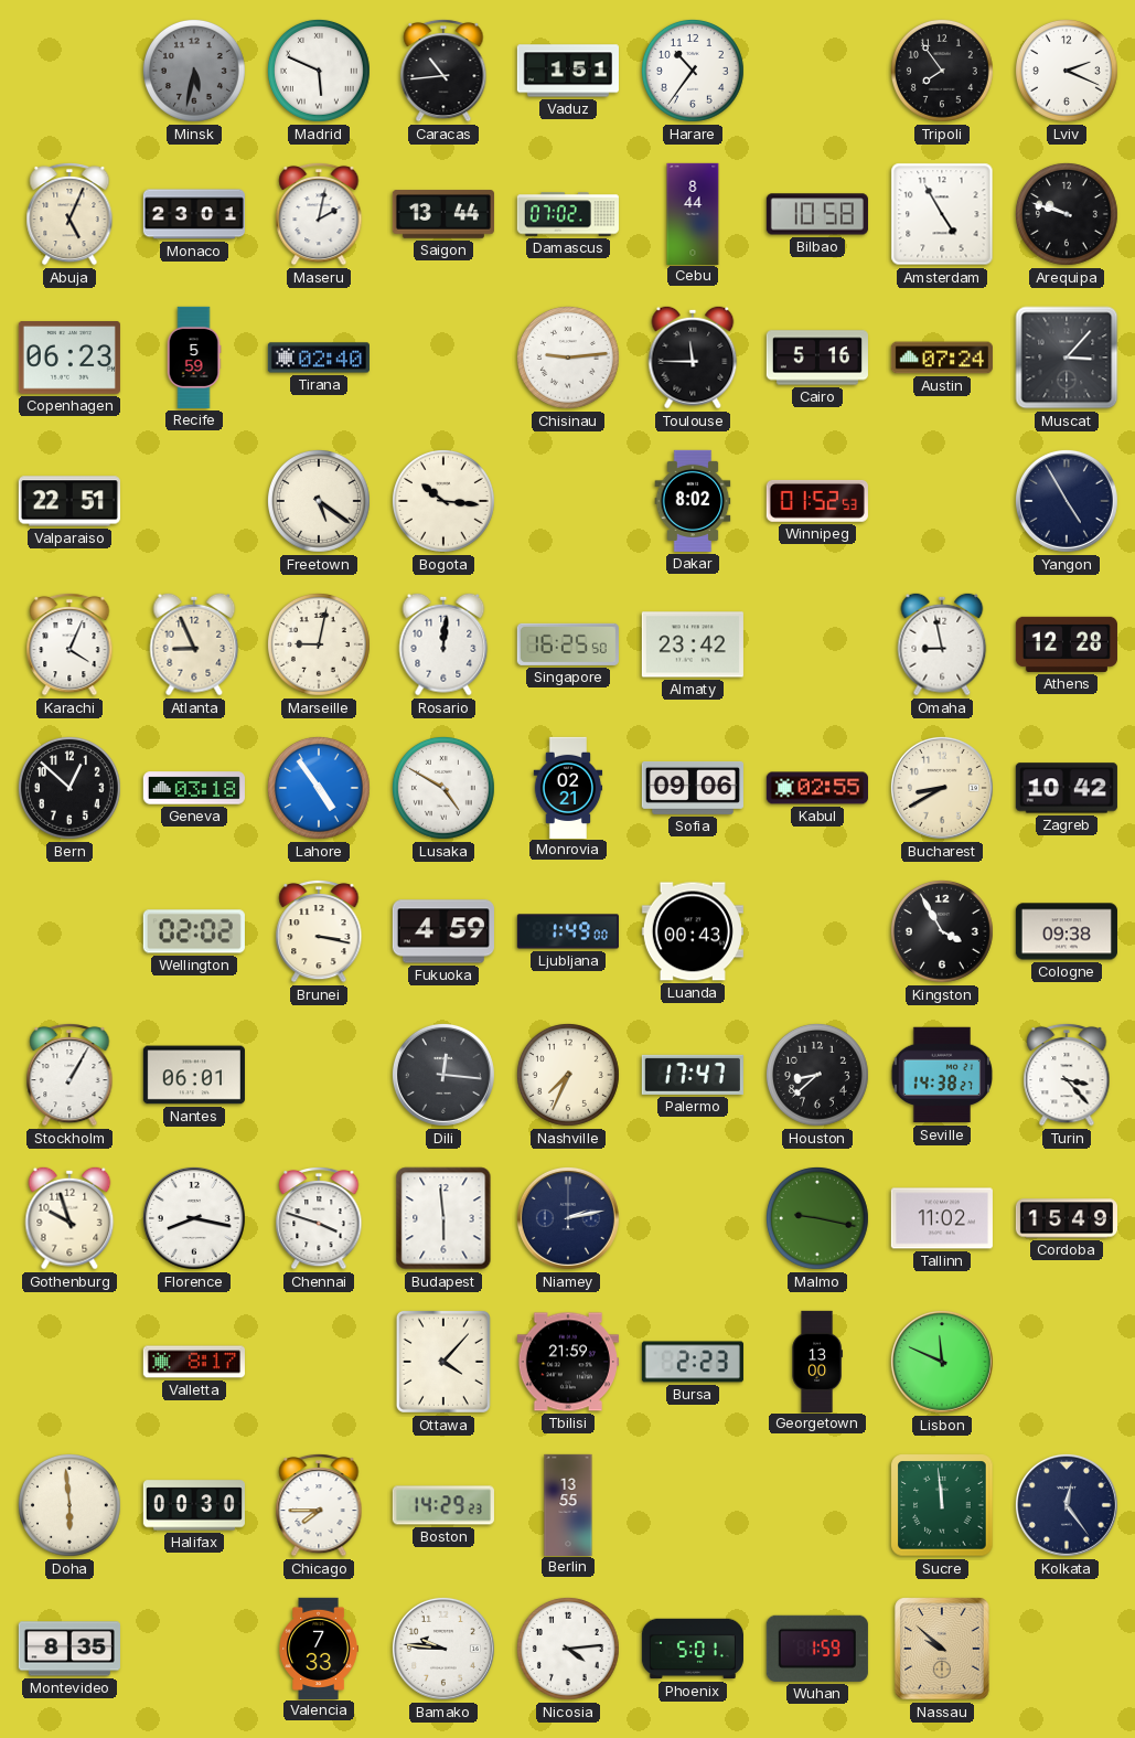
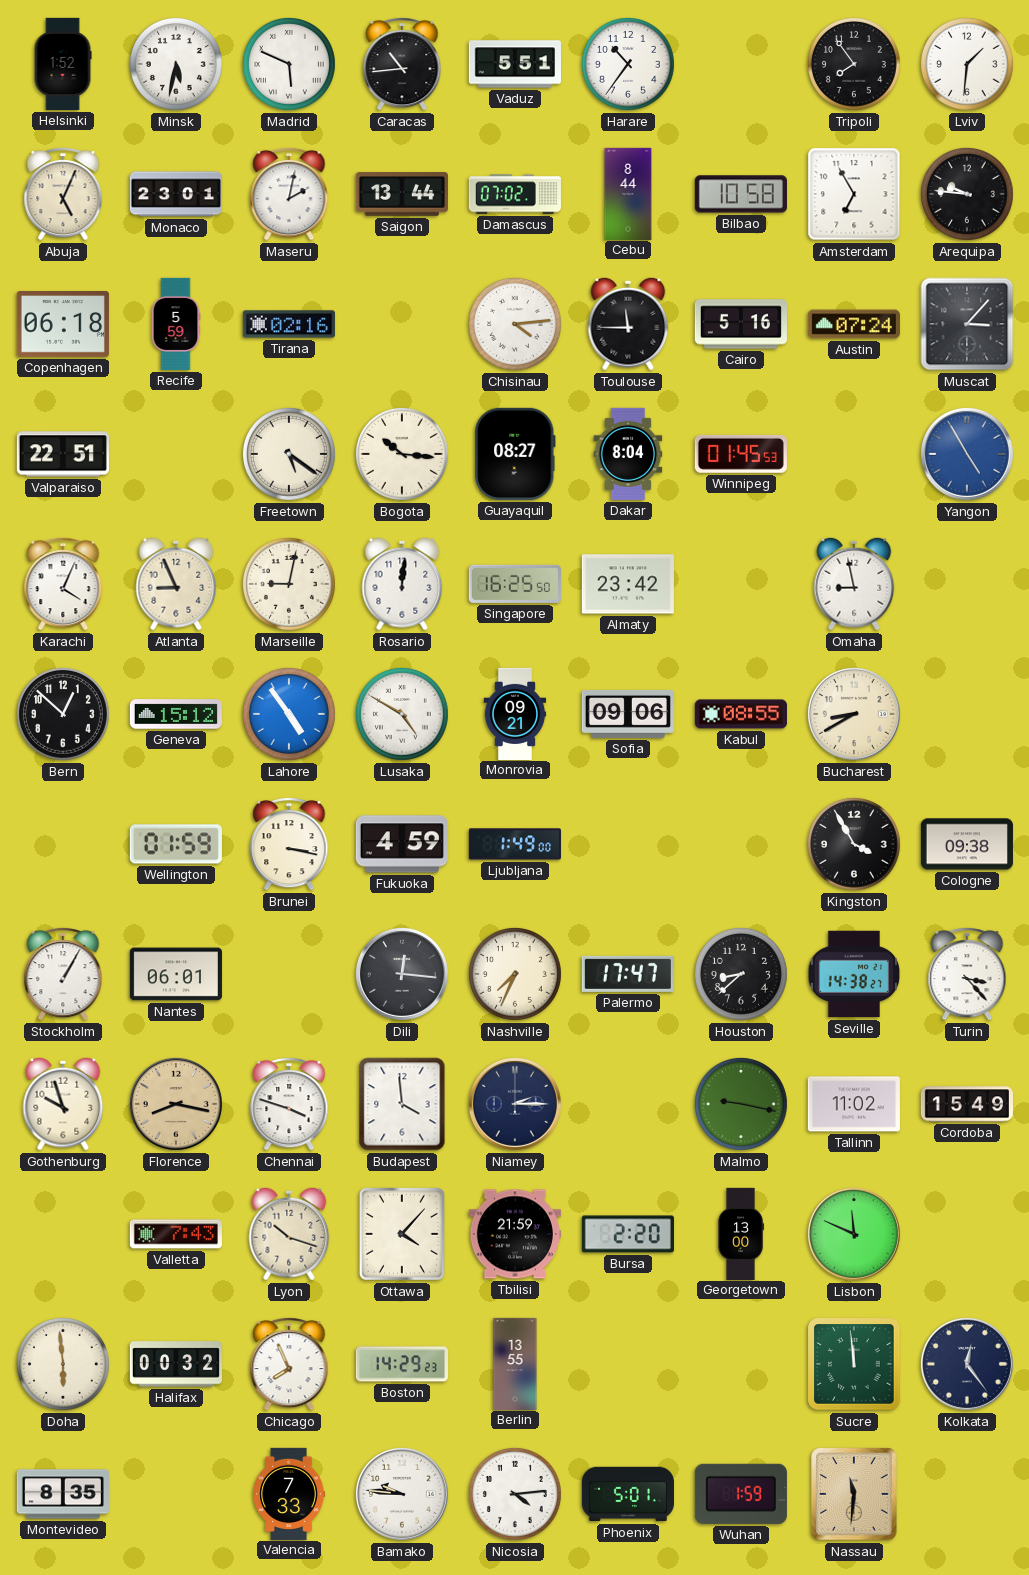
Helsinki: none -> 1:52
Minsk dial: grey -> white
Vaduz: 1:51 -> 5:51
Lviv: 2:19 -> 1:31
Amsterdam: 4:55 -> 6:55
Arequipa: 9:48 -> 9:46
Copenhagen: 06:23 -> 06:18
Tirana: 02:40 -> 02:16
Chisinau: 9:14 -> 4:14
Guayaquil: none -> 08:27
Dakar: 8:02 -> 8:04
Winnipeg: 01:52 -> 01:45
Yangon dial: navy -> blue
Athens: 12:28 -> none
Geneva: 03:18 -> 15:12
Monrovia: 02:21 -> 09:21
Kabul: 02:55 -> 08:55
Zagreb: 10:42 -> none
Wellington: 02:02 -> 01:59
Luanda: 00:43 -> none
Florence dial: white -> champagne
Budapest: 5:59 -> 3:59
Niamey: 2:13 -> 2:15
Valletta: 8:17 -> 7:43
Lyon: none -> 10:18
Bursa: 2:23 -> 2:20
Halifax: 00:30 -> 00:32
Chicago: 7:45 -> 7:56
Nassau: 9:52 -> 11:31
